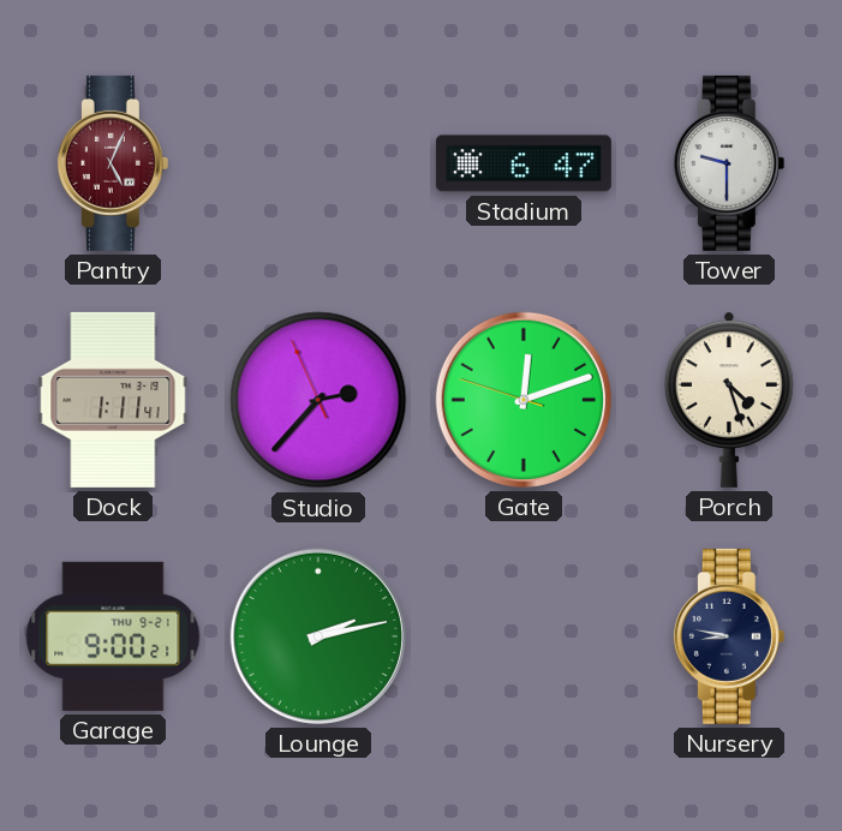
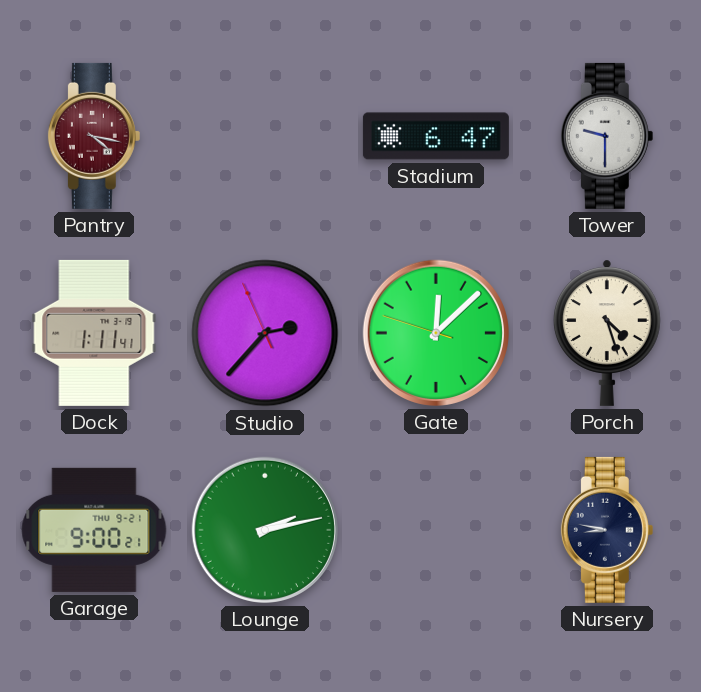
Pantry: 5:04 -> 4:17
Gate: 12:11 -> 12:07
